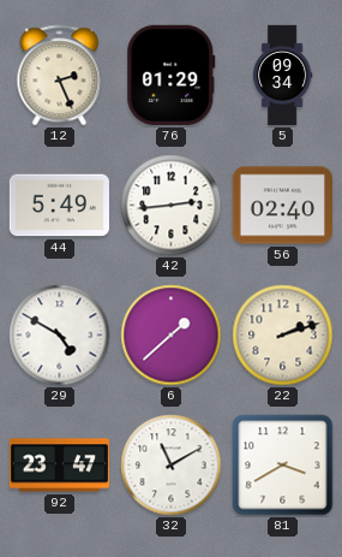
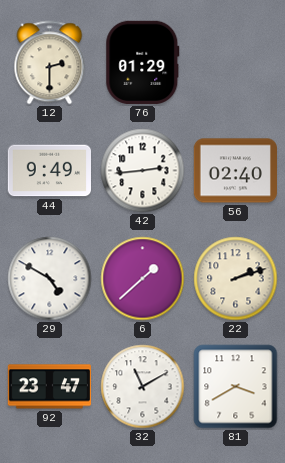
12: 2:26 -> 2:30
5: 09:34 -> none
44: 5:49 -> 9:49
